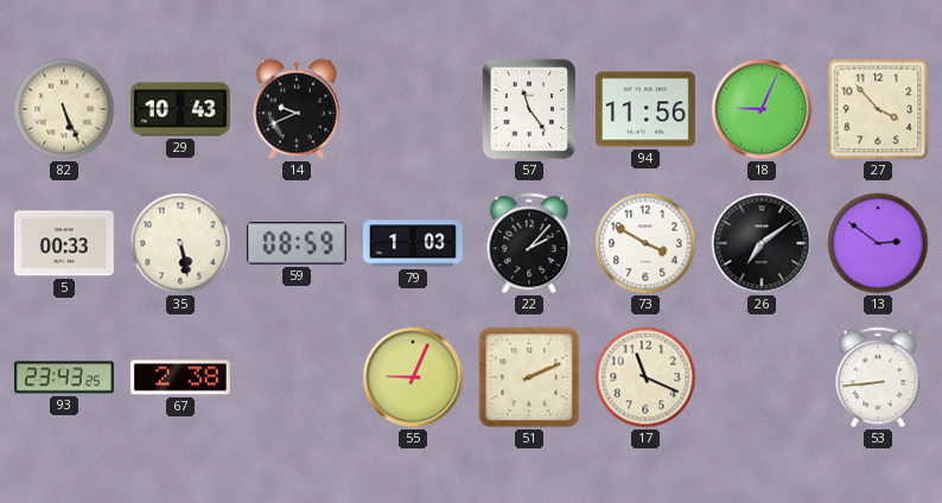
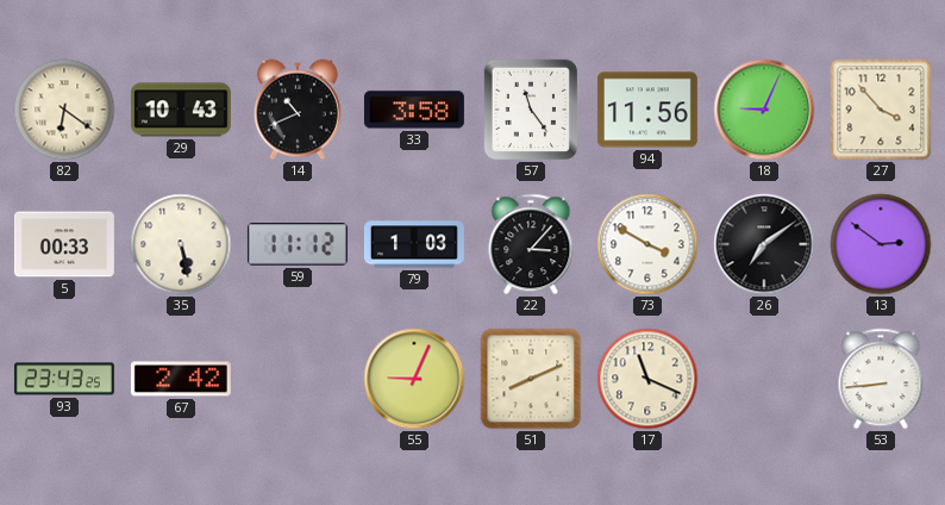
82: 5:26 -> 6:21
14: 9:41 -> 10:41
33: none -> 3:58
59: 08:59 -> 11:12
22: 2:07 -> 3:07
67: 2:38 -> 2:42
51: 2:11 -> 8:11
